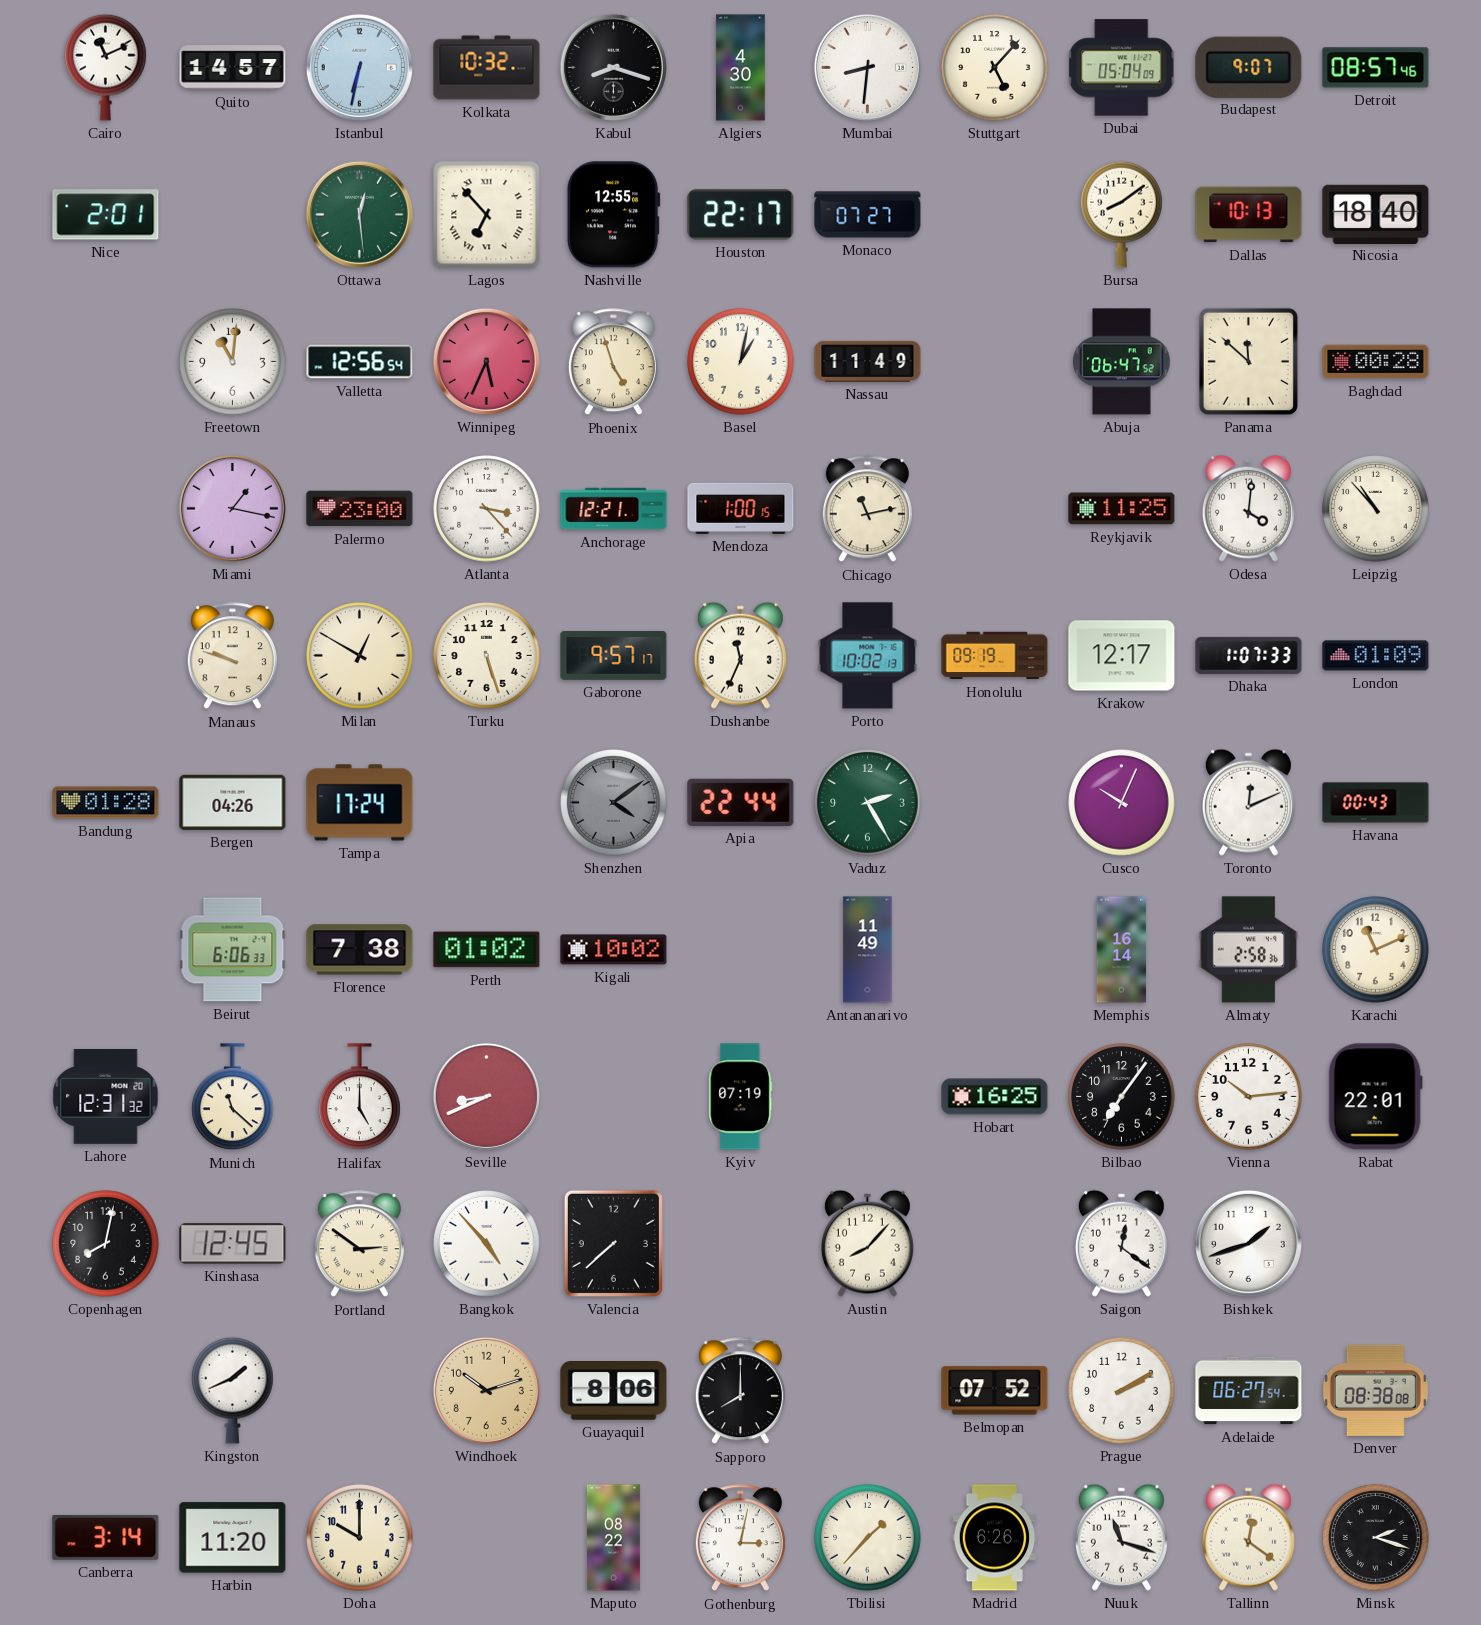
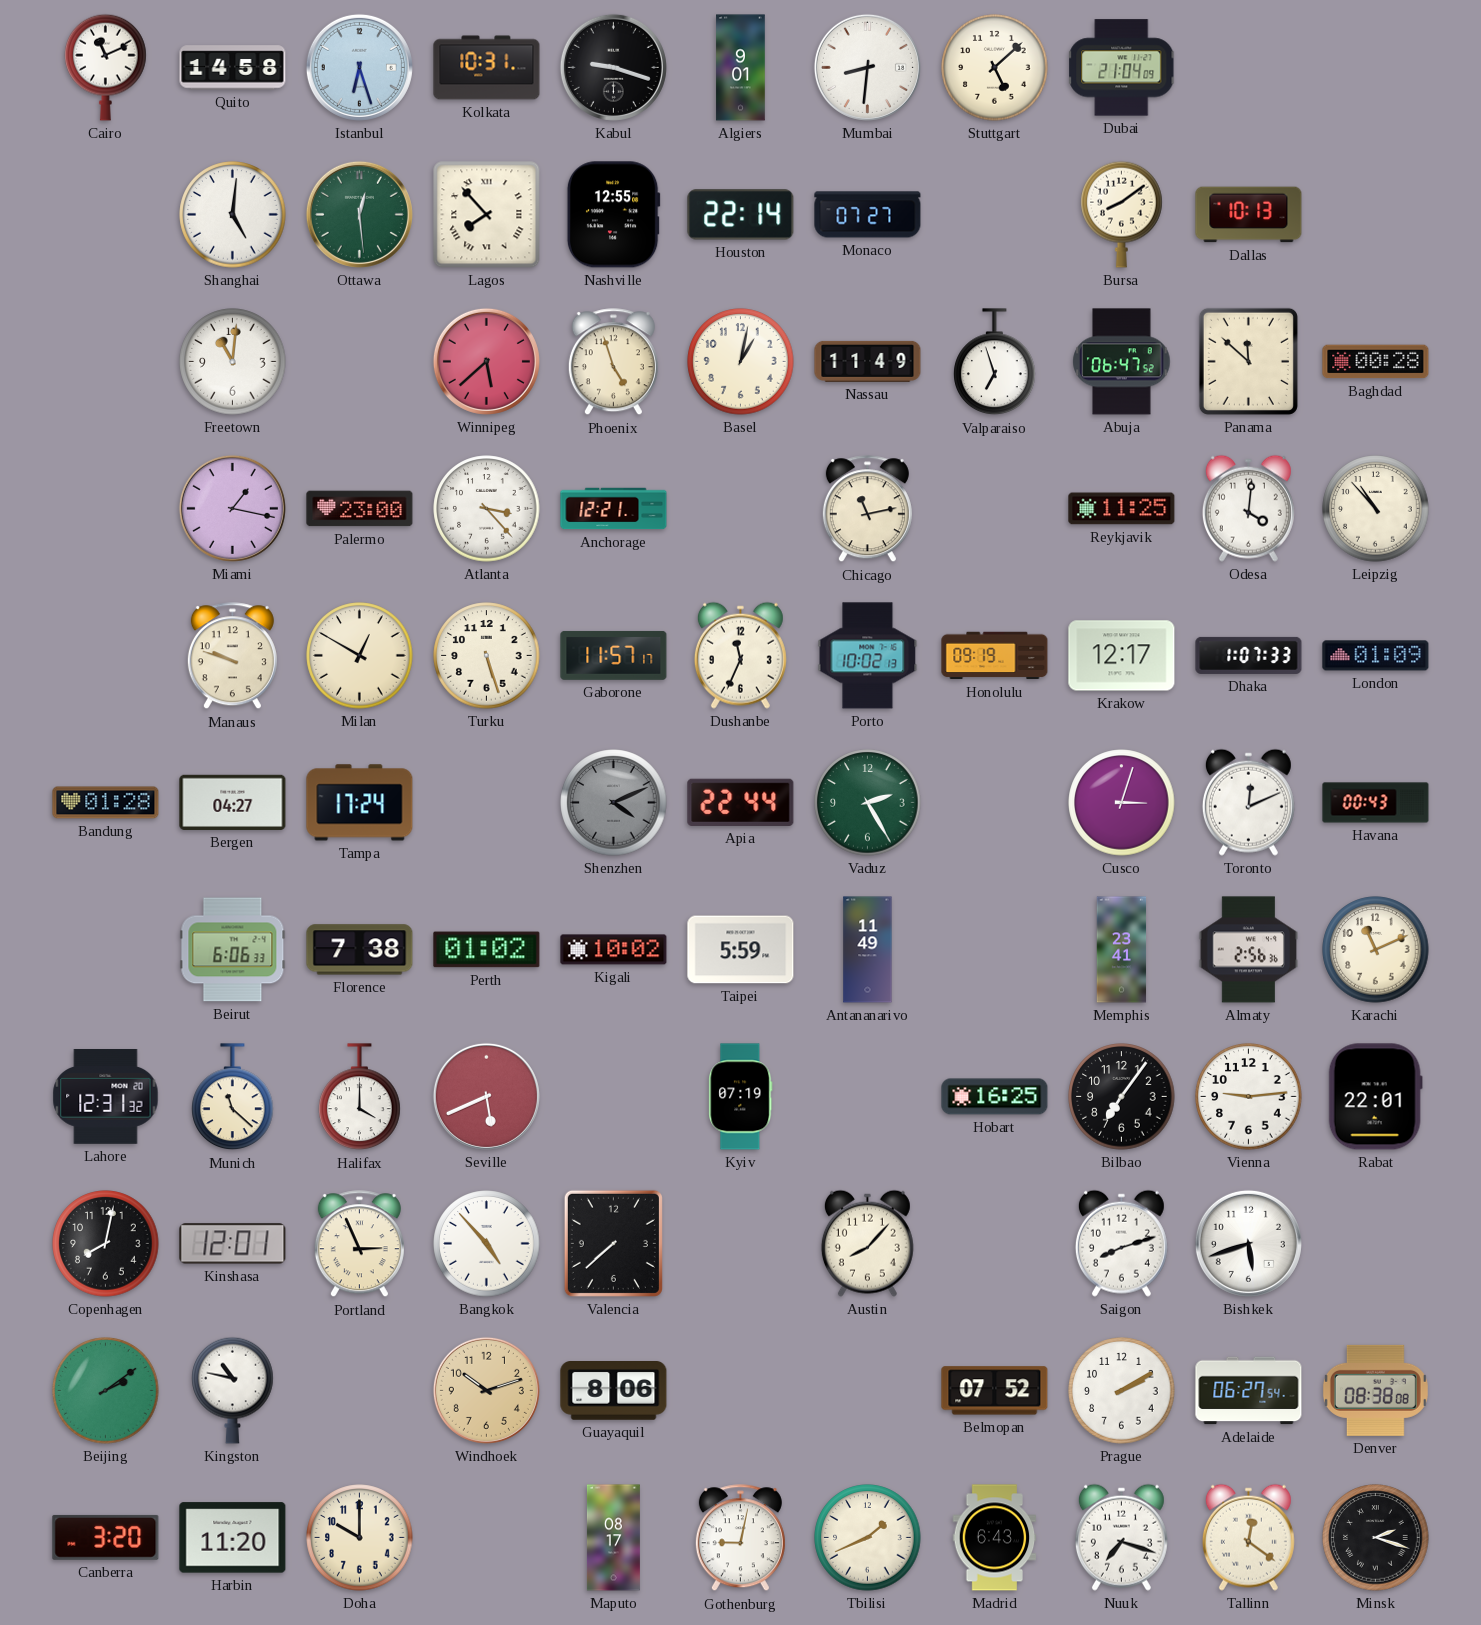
Quito: 14:57 -> 14:58
Istanbul: 6:32 -> 6:27
Kolkata: 10:32 -> 10:31
Kabul: 8:18 -> 9:18
Algiers: 4:30 -> 9:01
Stuttgart: 5:07 -> 5:08
Dubai: 05:04 -> 21:04
Budapest: 9:07 -> none
Detroit: 08:57 -> none
Nice: 2:01 -> none
Shanghai: none -> 5:01
Lagos: 6:53 -> 7:53
Houston: 22:17 -> 22:14
Nicosia: 18:40 -> none
Valletta: 12:56 -> none
Winnipeg: 5:34 -> 5:38
Valparaiso: none -> 6:57
Mendoza: 1:00 -> none
Gaborone: 9:57 -> 11:57
Bergen: 04:26 -> 04:27
Shenzhen: 4:09 -> 4:11
Cusco: 10:04 -> 3:03
Taipei: none -> 5:59
Memphis: 16:14 -> 23:41
Almaty: 2:58 -> 2:56
Halifax: 5:00 -> 4:00
Seville: 8:41 -> 5:41
Vienna: 10:14 -> 9:14
Kinshasa: 12:45 -> 12:01
Portland: 2:51 -> 2:56
Saigon: 12:21 -> 8:12
Bishkek: 1:42 -> 5:42
Beijing: none -> 2:09
Kingston: 1:41 -> 10:47
Sapporo: 8:00 -> none
Canberra: 3:14 -> 3:20
Maputo: 08:22 -> 08:17
Gothenburg: 3:02 -> 9:02
Tbilisi: 1:37 -> 1:41
Madrid: 6:26 -> 6:43
Nuuk: 11:18 -> 7:18
